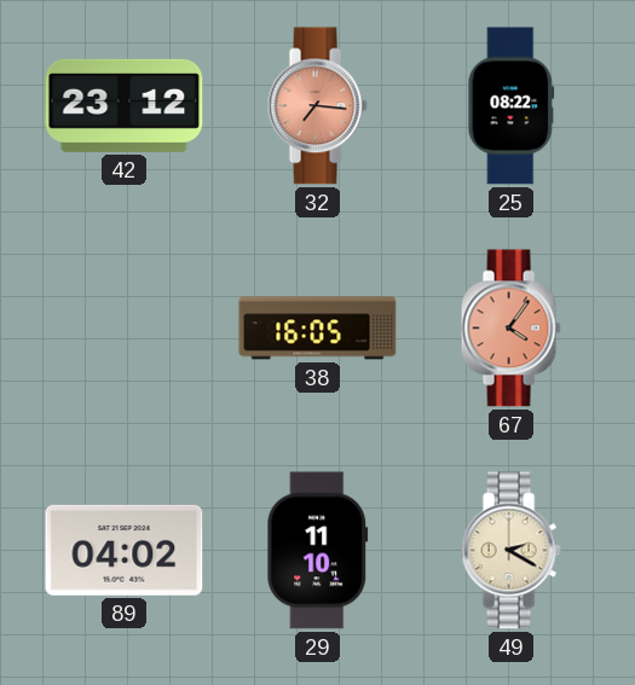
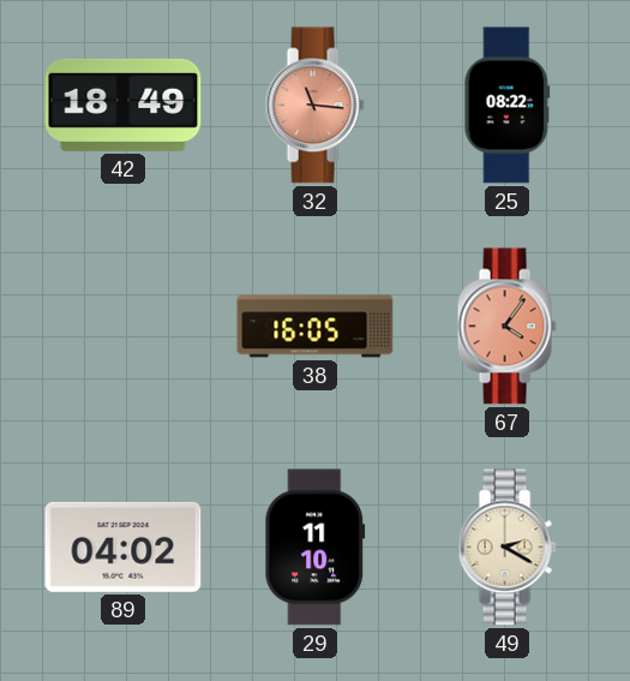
42: 23:12 -> 18:49
32: 7:16 -> 11:16
